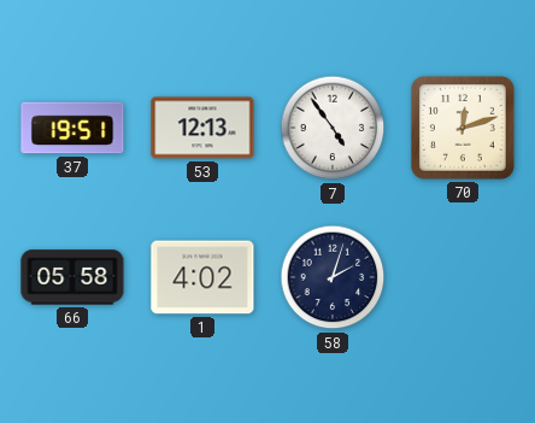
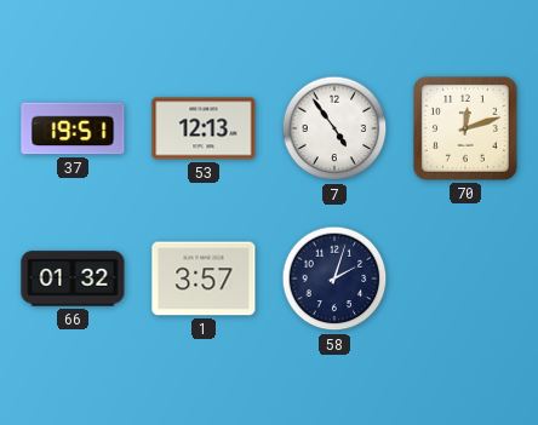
66: 05:58 -> 01:32
1: 4:02 -> 3:57
